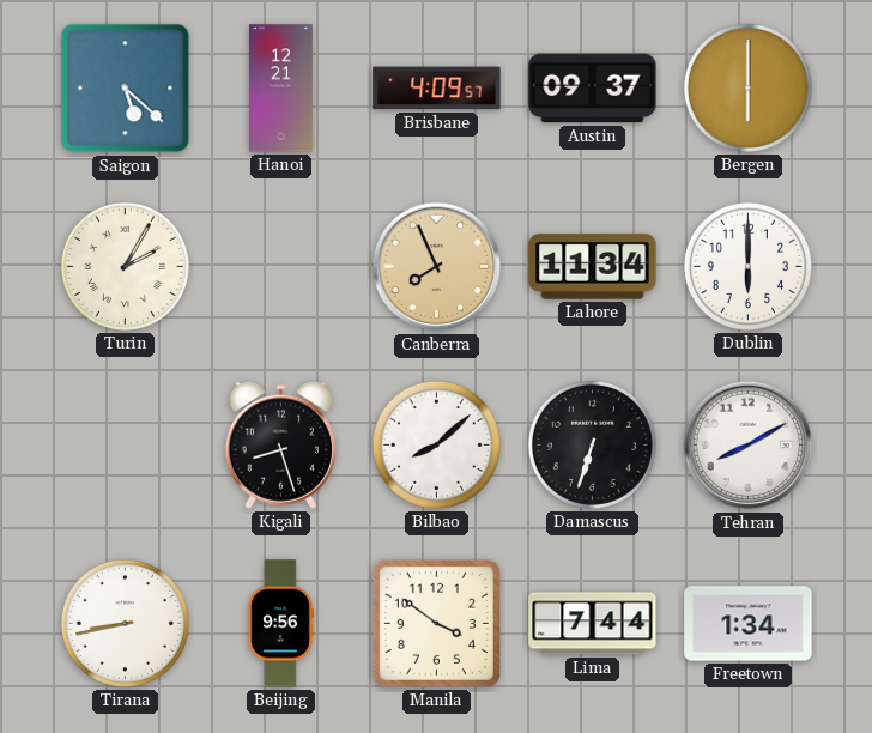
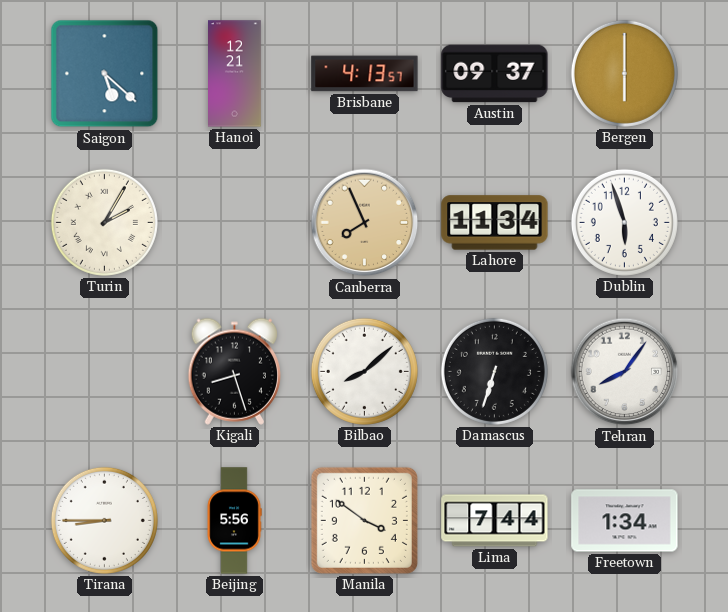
Brisbane: 4:09 -> 4:13
Dublin: 6:00 -> 5:57
Tehran: 8:10 -> 8:06
Tirana: 8:43 -> 8:45
Beijing: 9:56 -> 5:56
